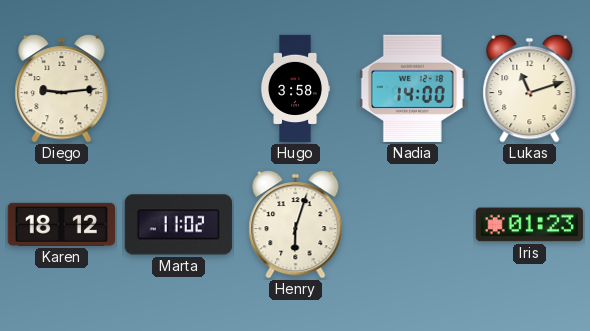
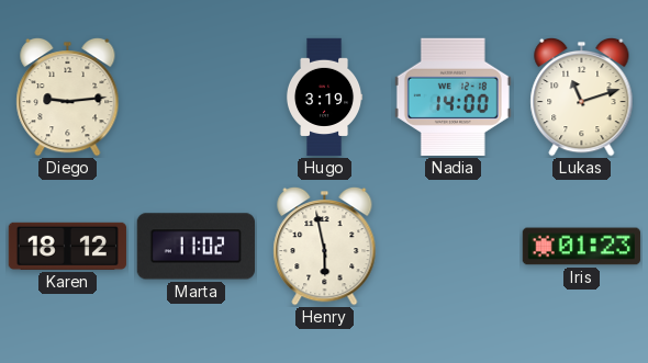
Hugo: 3:58 -> 3:19
Henry: 6:03 -> 5:58
